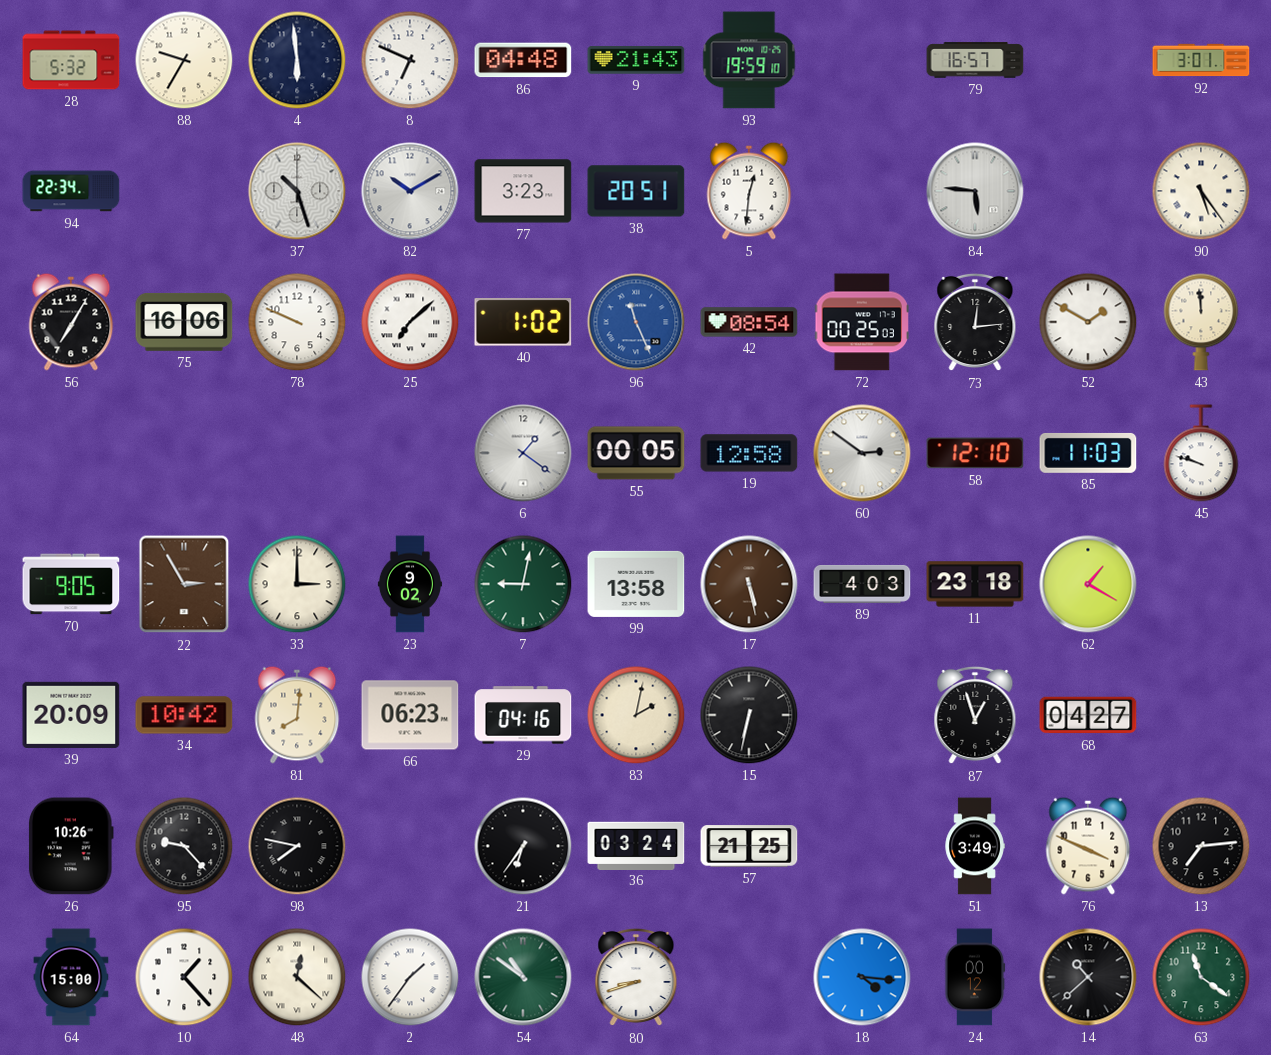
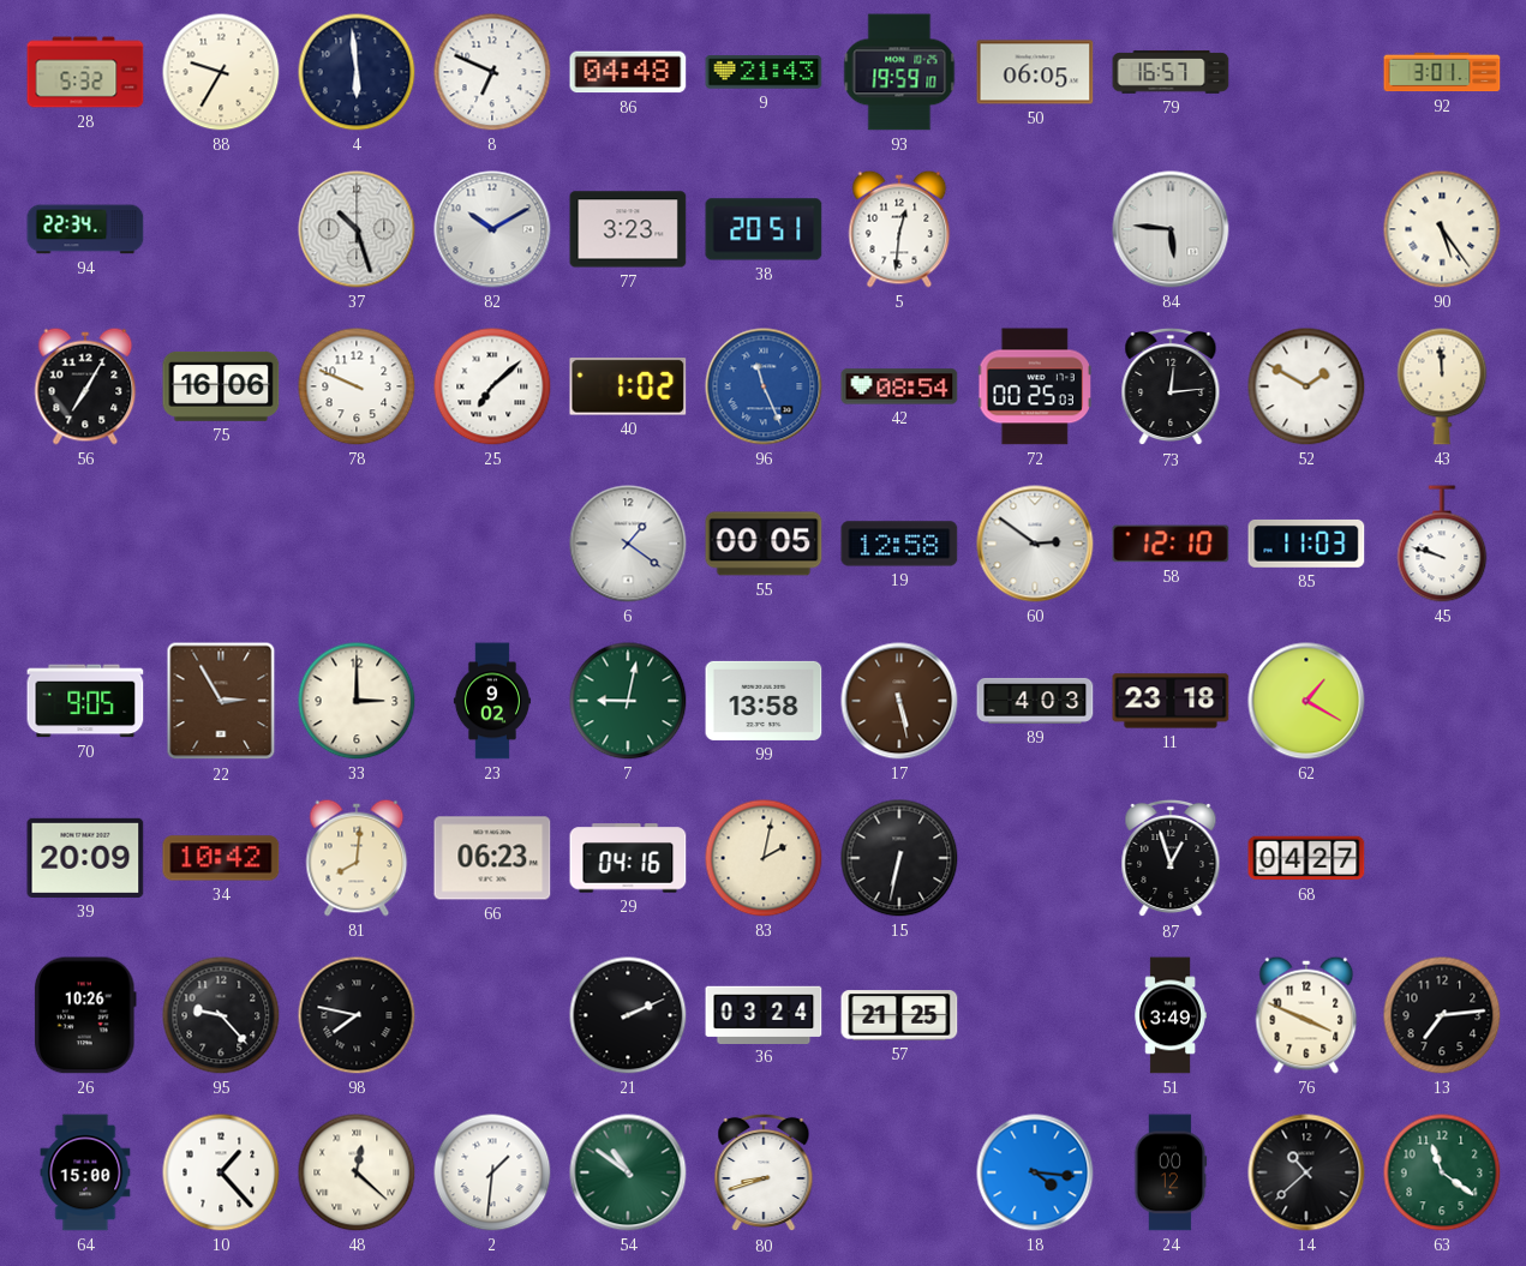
50: none -> 06:05
21: 6:36 -> 2:11
2: 1:36 -> 1:31
